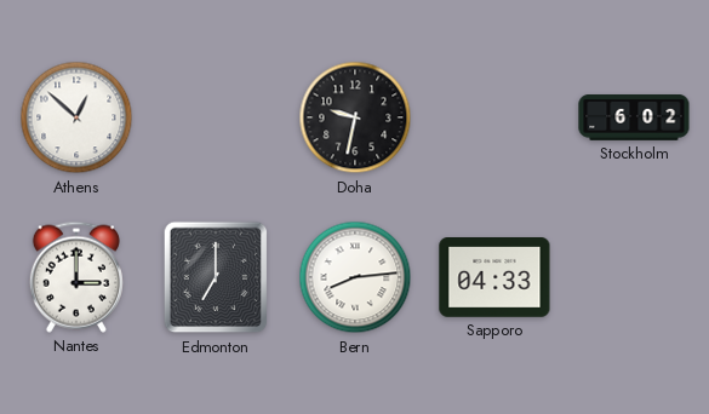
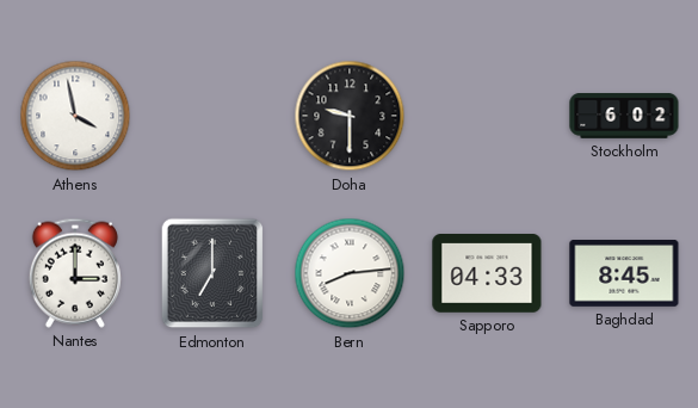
Athens: 12:52 -> 3:58
Doha: 9:32 -> 9:30
Baghdad: none -> 8:45
